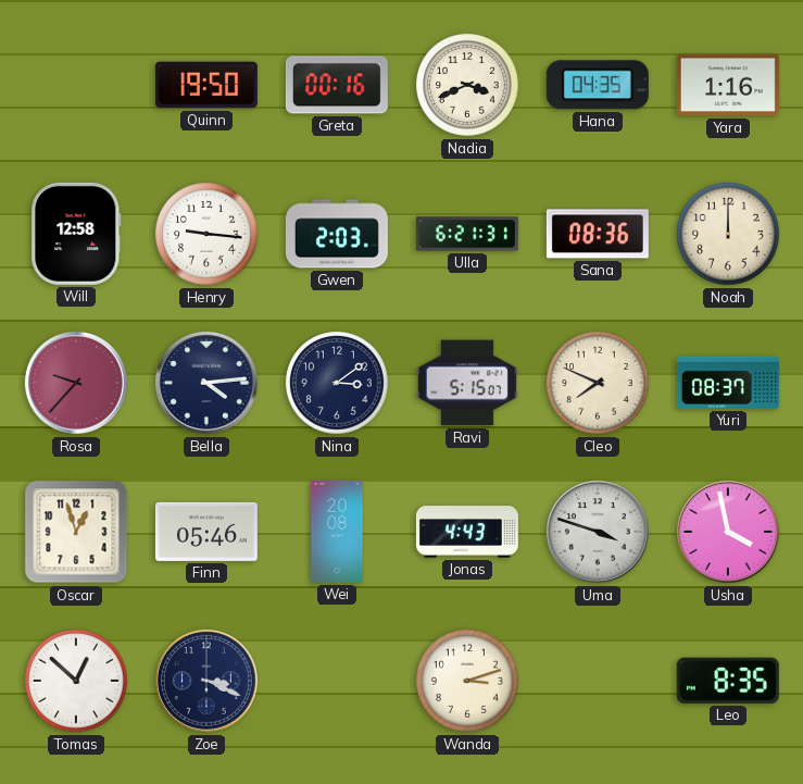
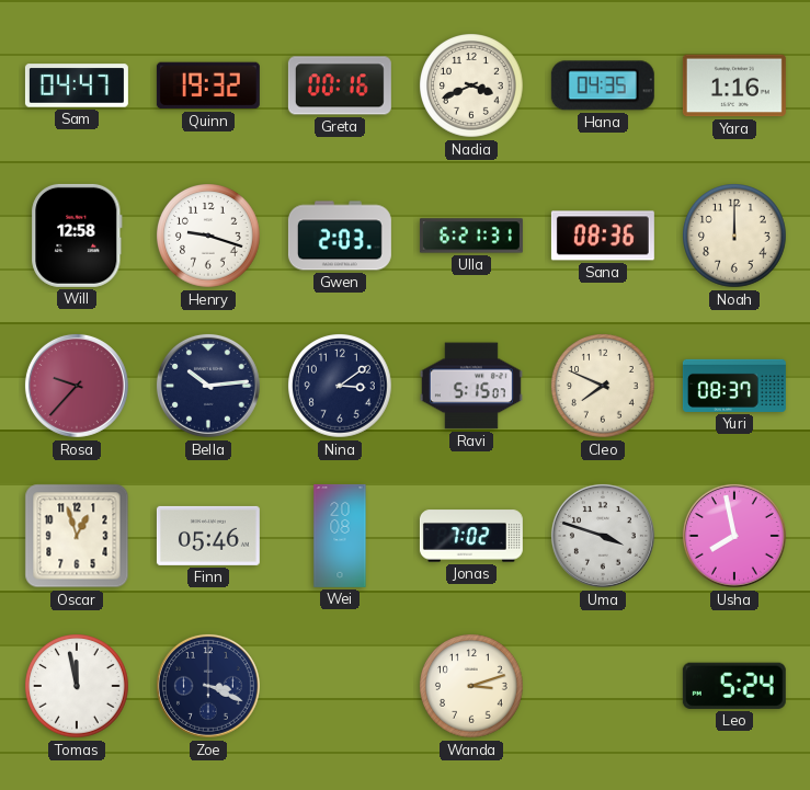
Sam: none -> 04:47
Quinn: 19:50 -> 19:32
Henry: 9:16 -> 9:18
Bella: 4:14 -> 10:14
Jonas: 4:43 -> 7:02
Usha: 3:58 -> 7:58
Tomas: 12:52 -> 11:58
Leo: 8:35 -> 5:24
